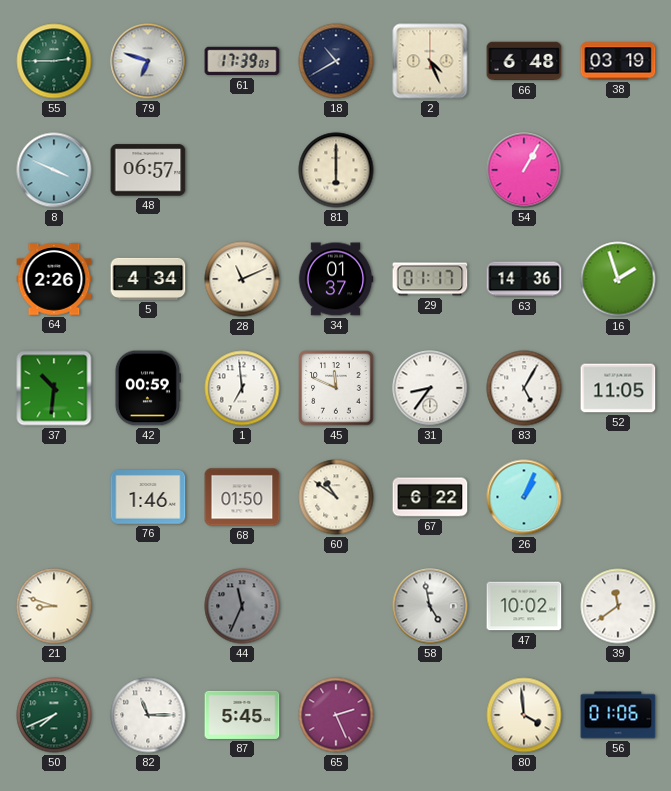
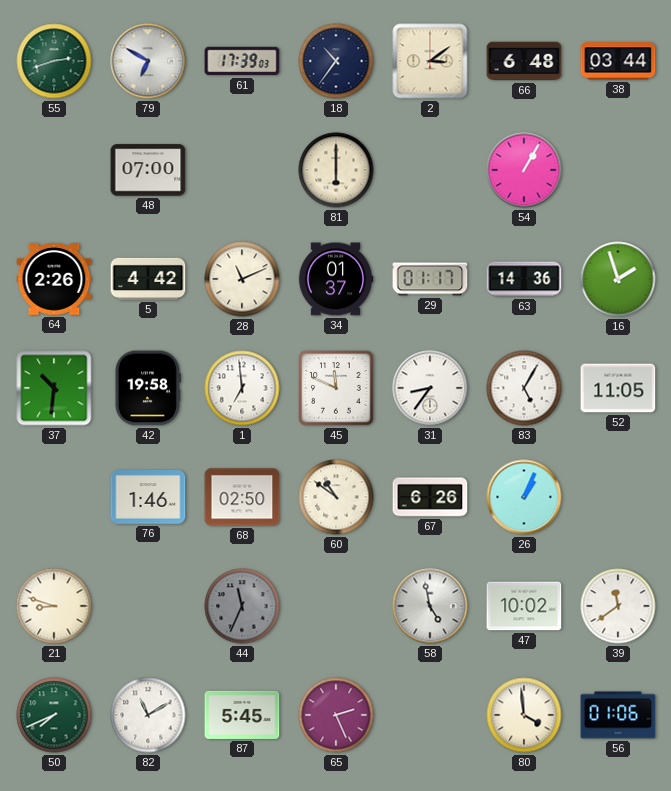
55: 2:45 -> 2:42
79: 6:48 -> 6:50
18: 10:40 -> 10:36
2: 4:26 -> 3:09
38: 03:19 -> 03:44
8: 3:49 -> none
48: 06:57 -> 07:00
5: 4:34 -> 4:42
42: 00:59 -> 19:58
68: 01:50 -> 02:50
67: 6:22 -> 6:26
82: 11:15 -> 11:10
